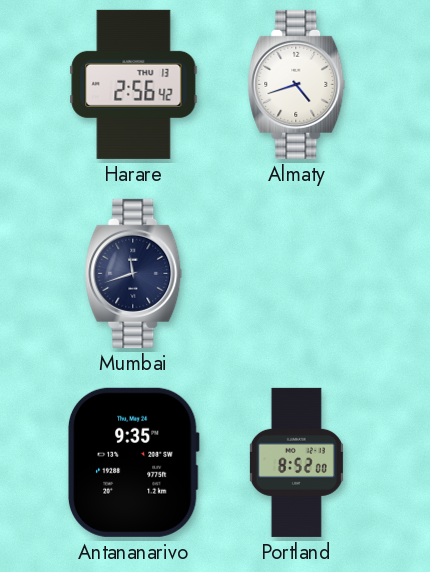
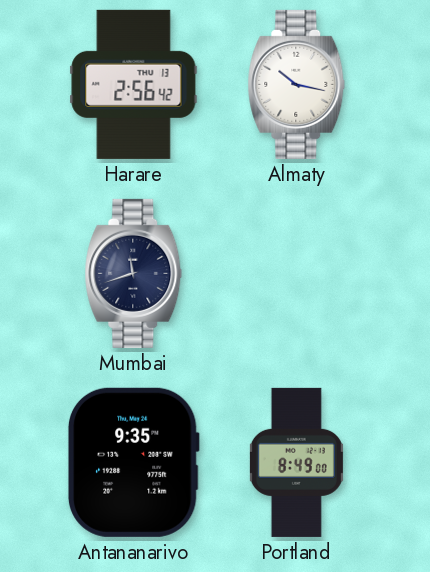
Almaty: 4:42 -> 10:17
Portland: 8:52 -> 8:49
